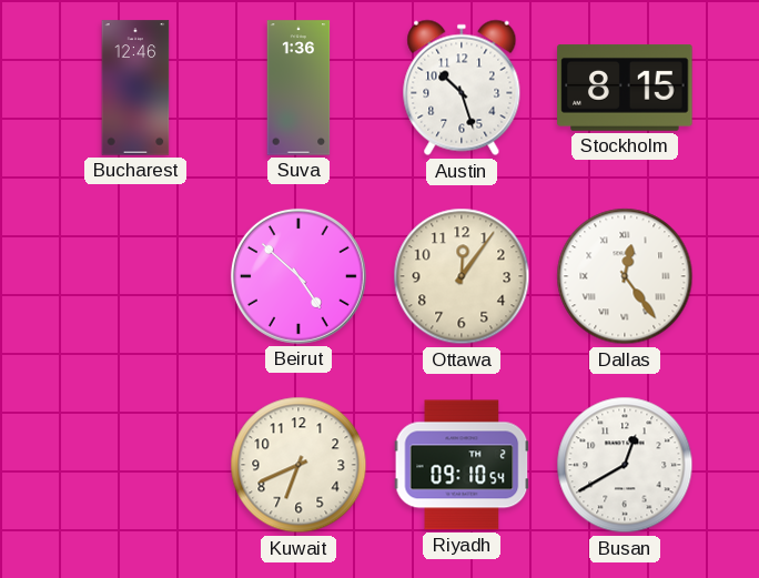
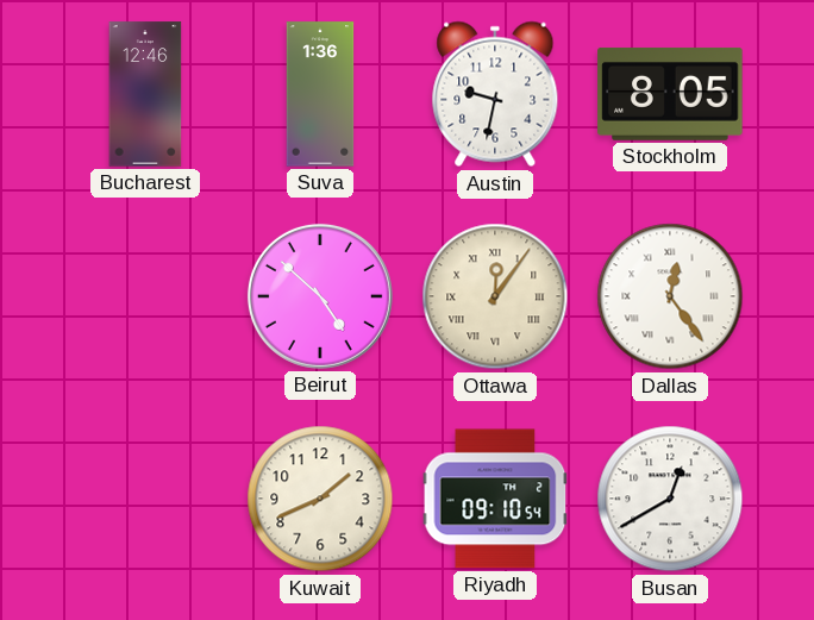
Austin: 10:27 -> 9:32
Stockholm: 8:15 -> 8:05
Ottawa numerals: Arabic -> Roman
Kuwait: 6:41 -> 1:41
